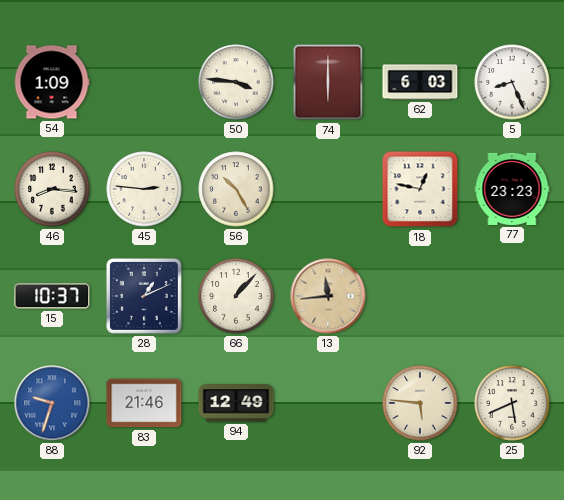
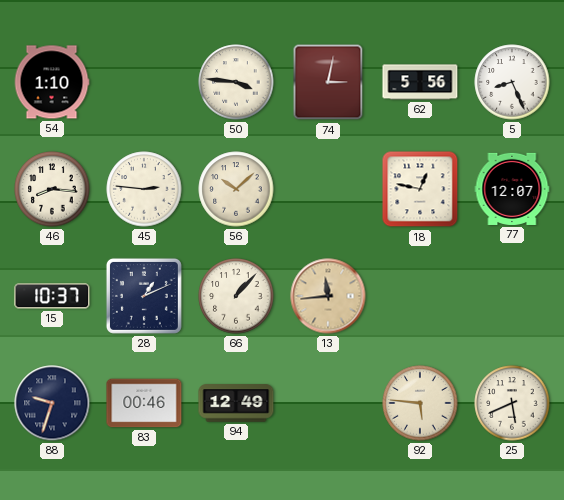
54: 1:09 -> 1:10
74: 6:00 -> 3:02
62: 6:03 -> 5:56
56: 10:25 -> 10:08
77: 23:23 -> 12:07
88 dial: blue -> navy
83: 21:46 -> 00:46
